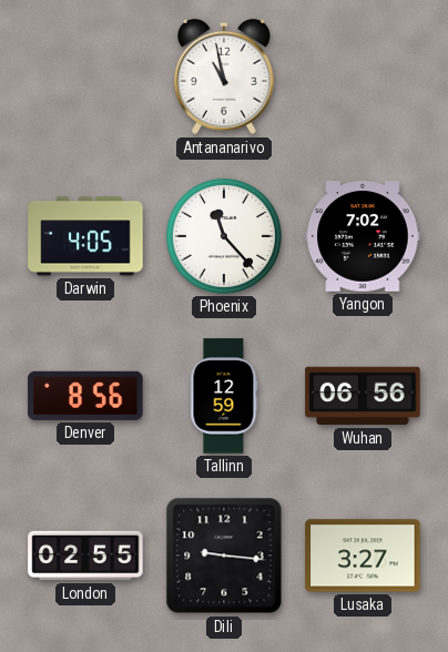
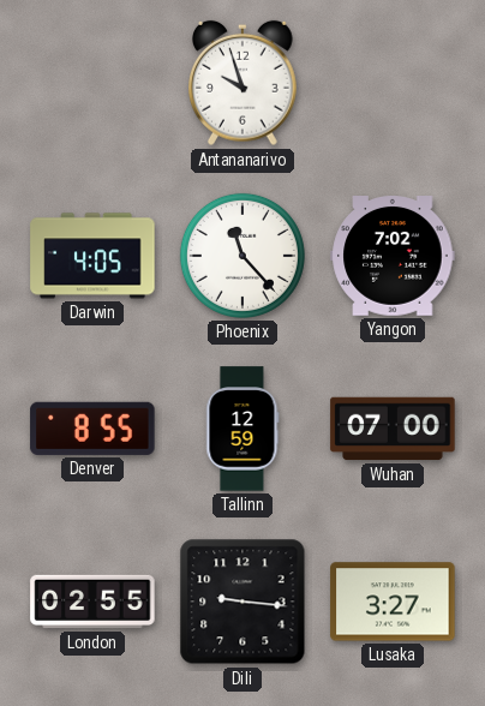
Antananarivo: 10:58 -> 9:57
Denver: 8:56 -> 8:55
Wuhan: 06:56 -> 07:00
